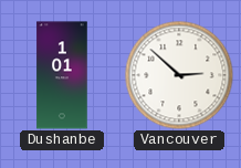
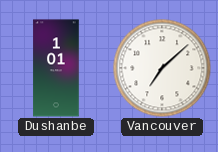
Vancouver: 2:52 -> 7:08
